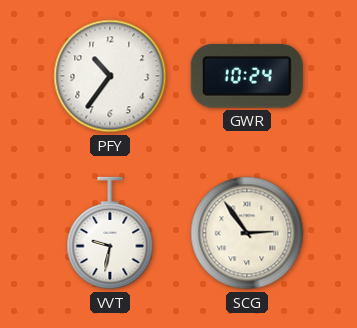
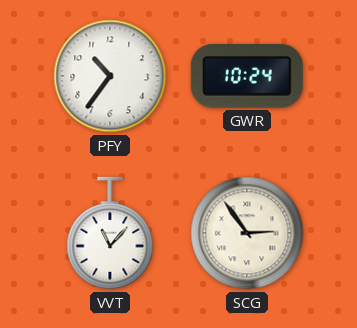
VVT: 9:32 -> 11:07
